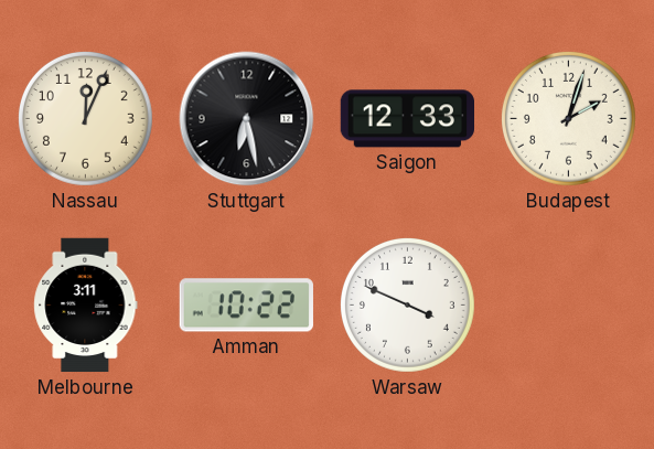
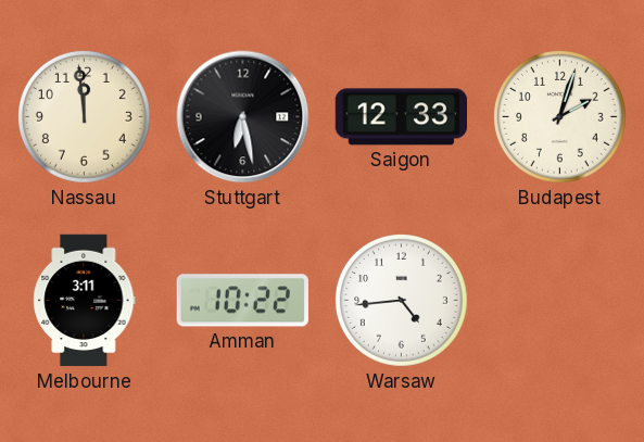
Nassau: 12:04 -> 11:59
Warsaw: 3:49 -> 4:44
